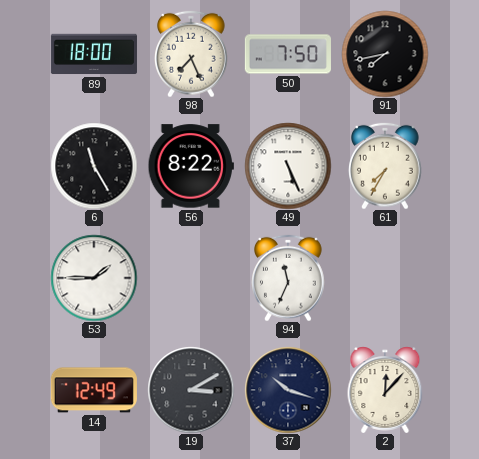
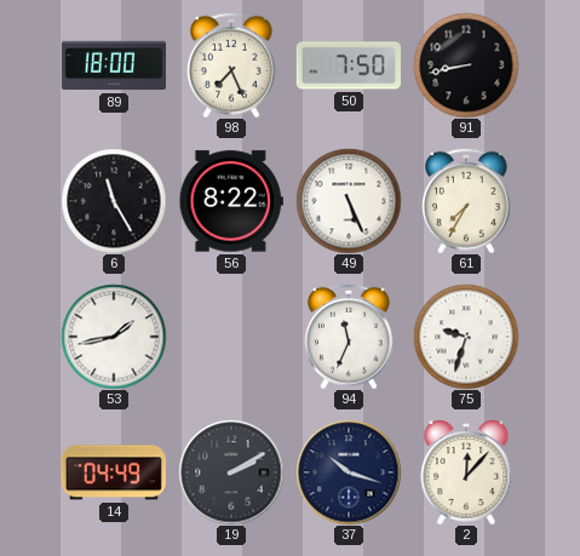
91: 7:43 -> 8:43
53: 1:45 -> 1:43
75: none -> 9:33
14: 12:49 -> 04:49
19: 3:10 -> 2:10
